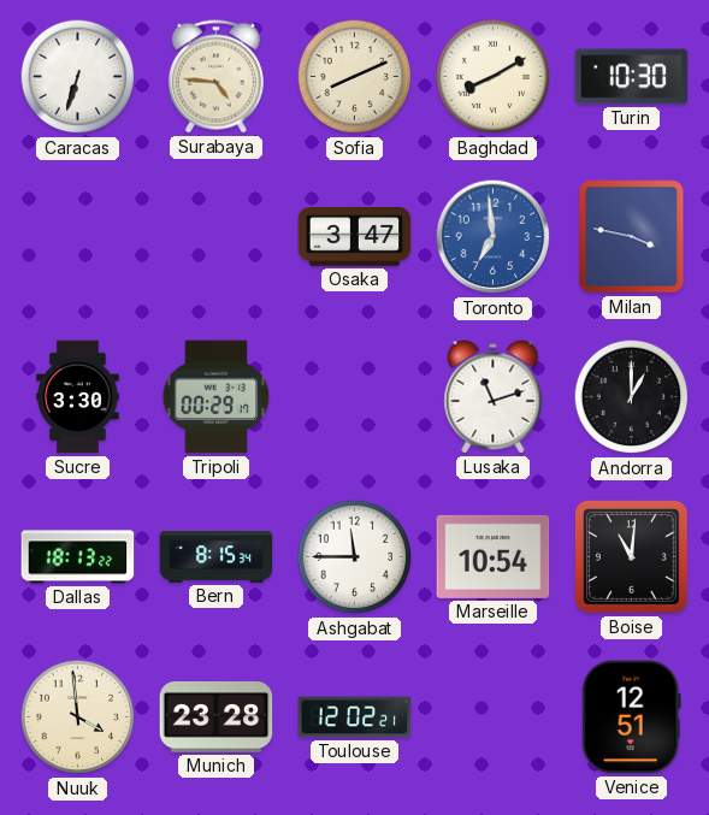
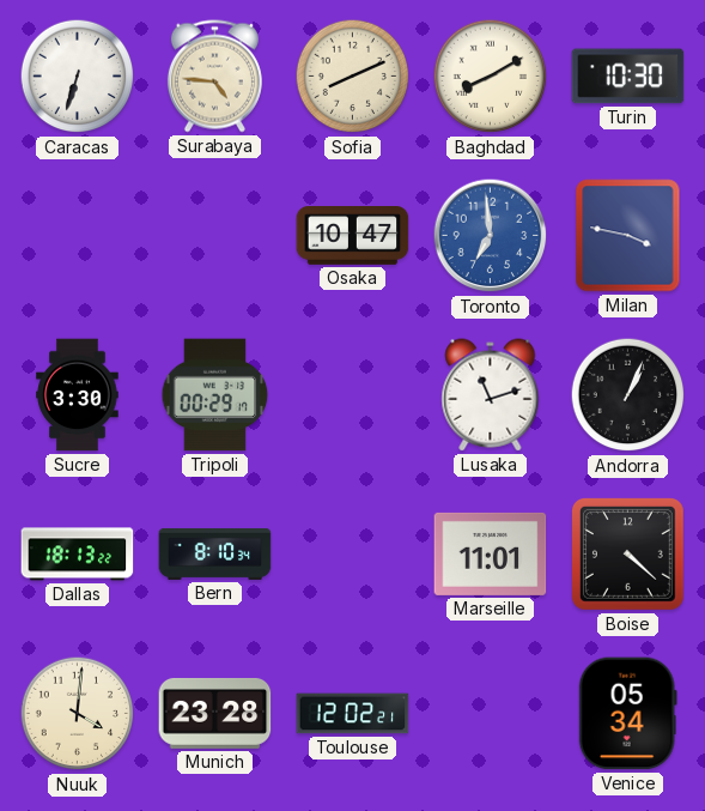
Osaka: 3:47 -> 10:47
Andorra: 1:00 -> 1:04
Bern: 8:15 -> 8:10
Ashgabat: 11:45 -> none
Marseille: 10:54 -> 11:01
Boise: 11:01 -> 4:22
Nuuk: 3:59 -> 4:01
Venice: 12:51 -> 05:34
